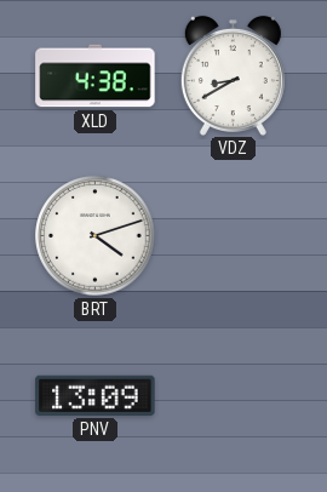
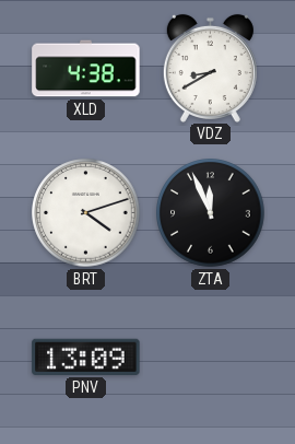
ZTA: none -> 11:56
